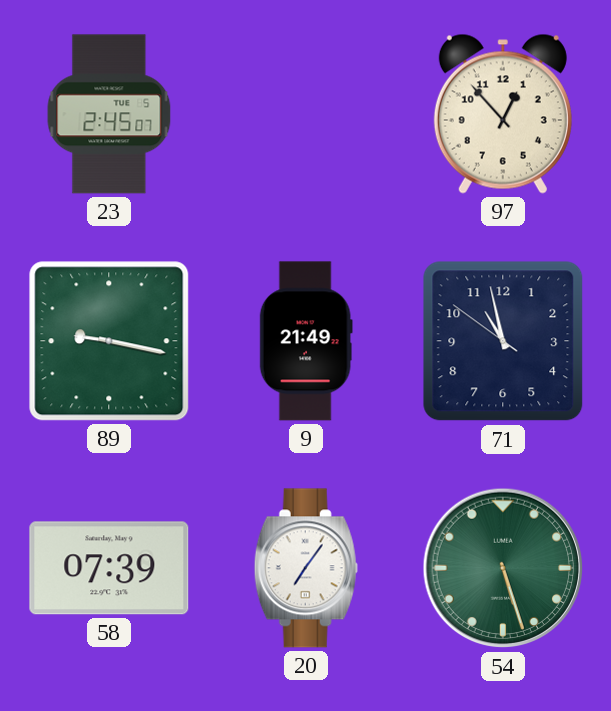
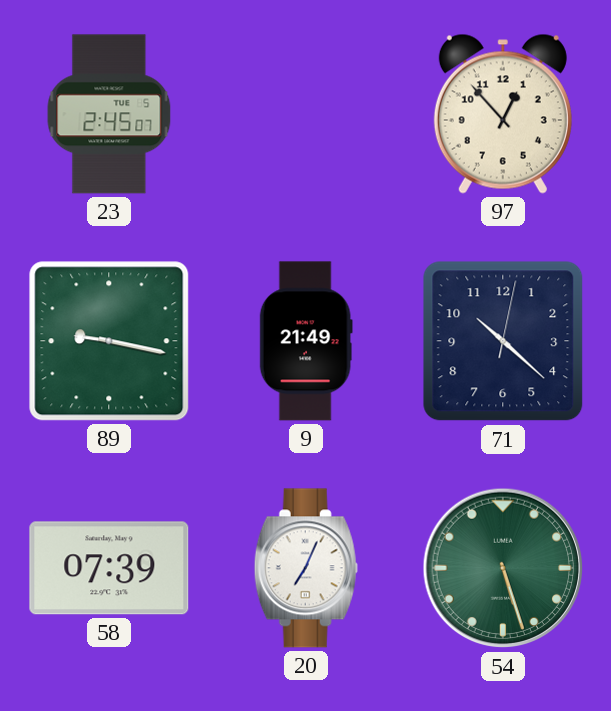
71: 10:57 -> 10:22
20: 7:06 -> 7:04
